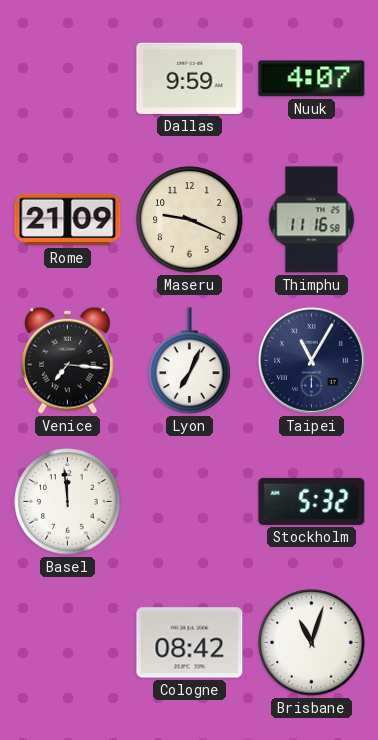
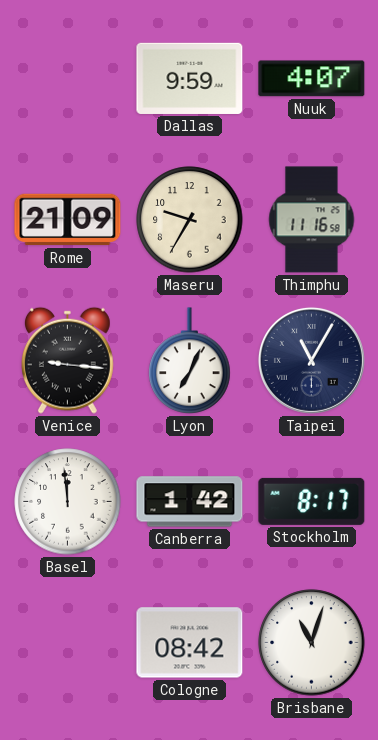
Maseru: 9:19 -> 9:35
Venice: 7:16 -> 9:16
Canberra: none -> 1:42
Stockholm: 5:32 -> 8:17
